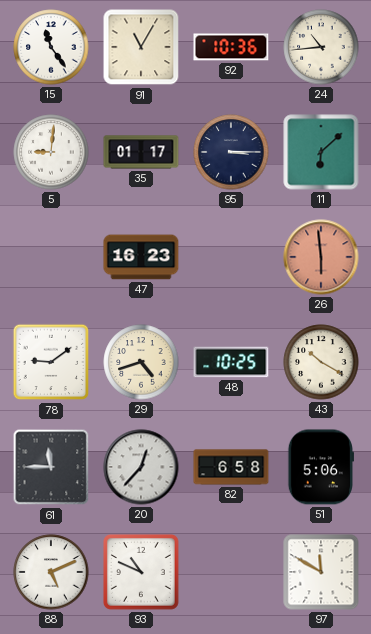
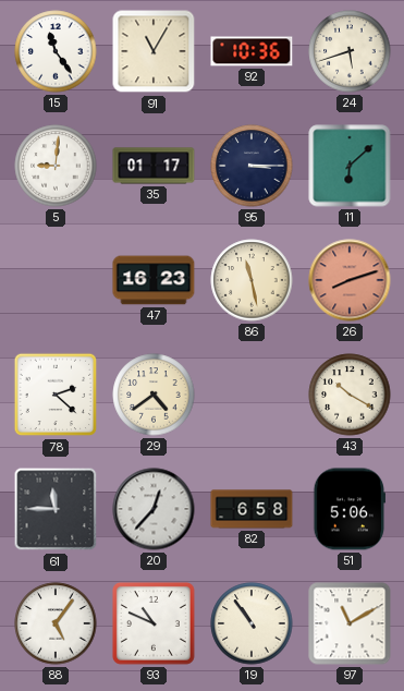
24: 10:44 -> 5:42
86: none -> 11:28
26: 5:59 -> 8:12
78: 9:09 -> 2:22
29: 4:42 -> 4:39
48: 10:25 -> none
88: 5:11 -> 5:06
19: none -> 10:54
97: 11:50 -> 11:10
